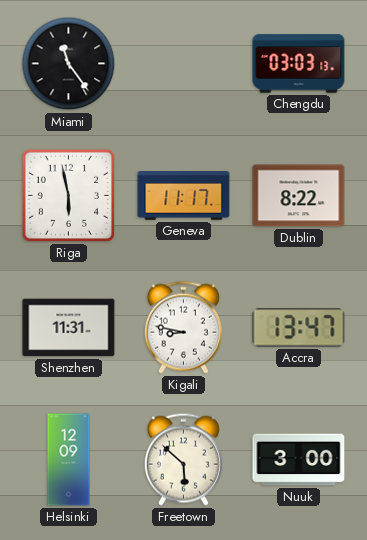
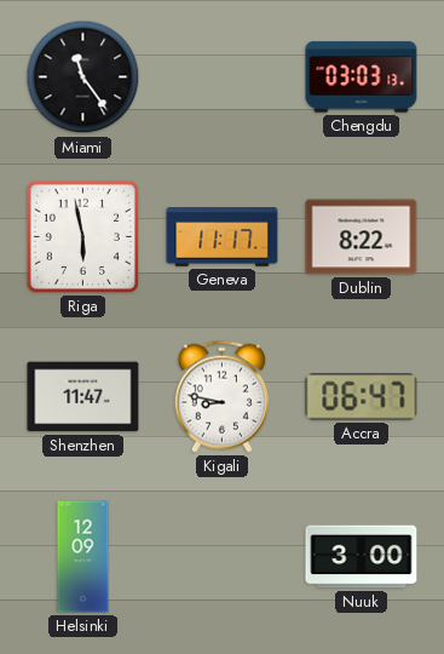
Shenzhen: 11:31 -> 11:47
Accra: 13:47 -> 06:47
Freetown: 5:52 -> none
